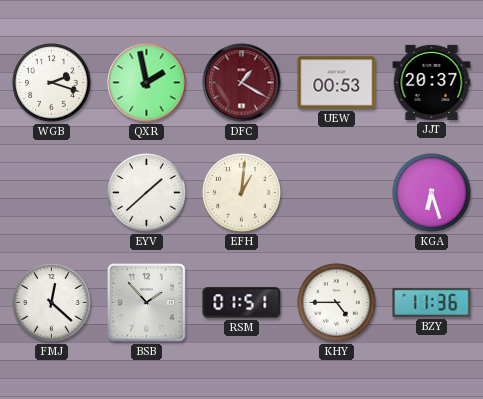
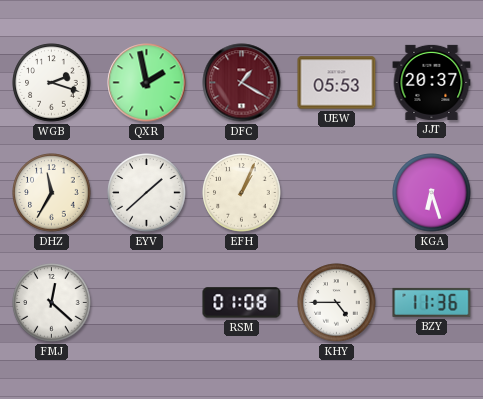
UEW: 00:53 -> 05:53
DHZ: none -> 11:35
EFH: 1:01 -> 1:04
BSB: 1:53 -> none
RSM: 01:51 -> 01:08
